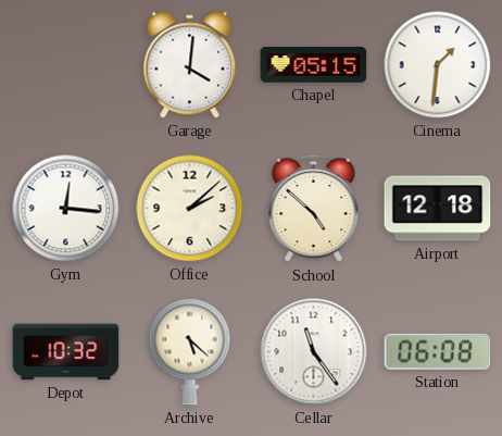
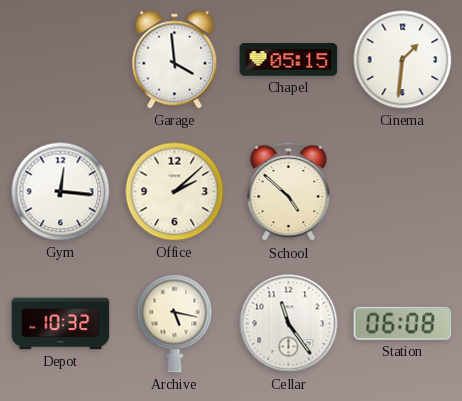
Garage: 4:01 -> 3:59
Airport: 12:18 -> none
Archive: 5:22 -> 5:17
